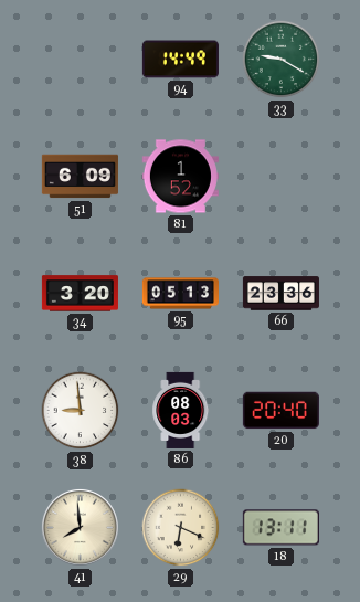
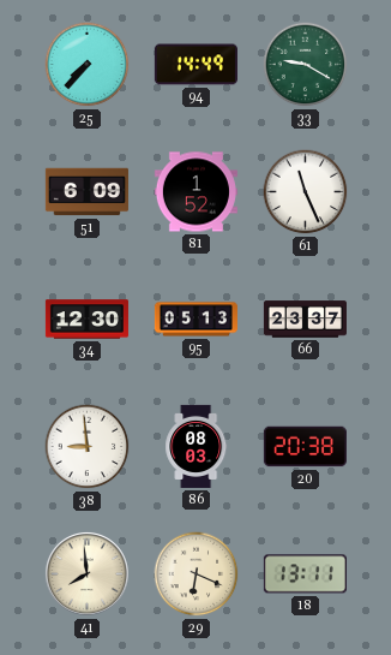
25: none -> 7:37
61: none -> 11:26
34: 3:20 -> 12:30
66: 23:36 -> 23:37
20: 20:40 -> 20:38
